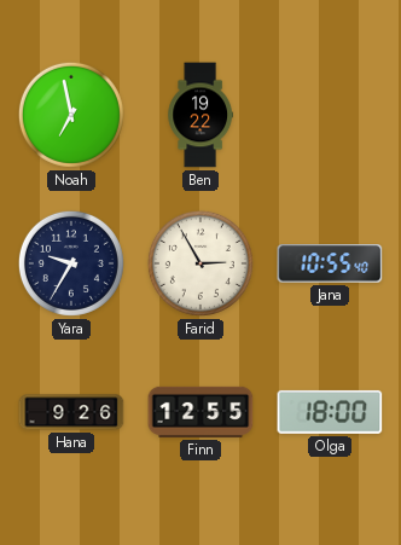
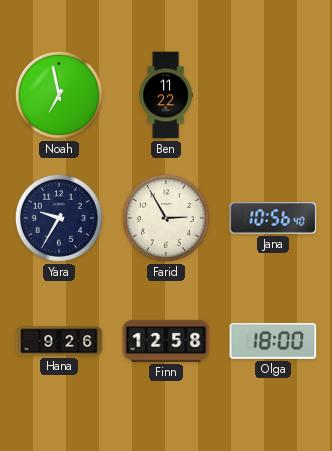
Ben: 19:22 -> 11:22
Jana: 10:55 -> 10:56
Finn: 12:55 -> 12:58
